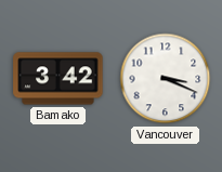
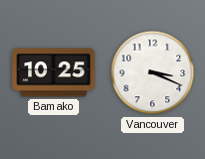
Bamako: 3:42 -> 10:25
